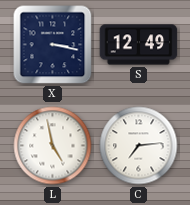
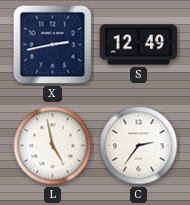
X: 3:17 -> 2:43
C: 7:14 -> 2:36
